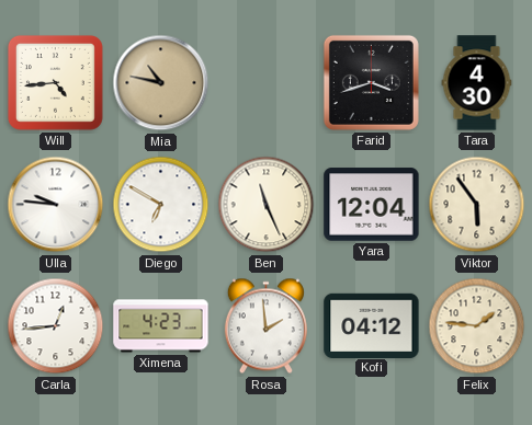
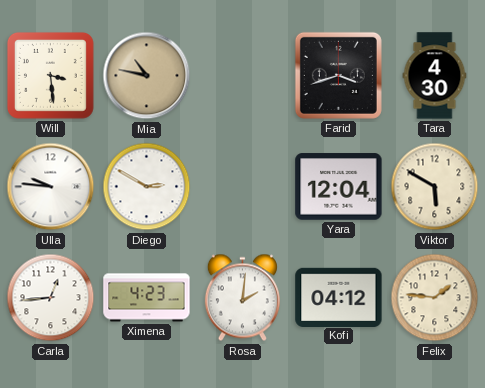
Will: 4:44 -> 3:29
Diego: 6:50 -> 2:50
Ben: 11:26 -> none
Viktor: 5:54 -> 5:50
Rosa: 1:59 -> 2:01
